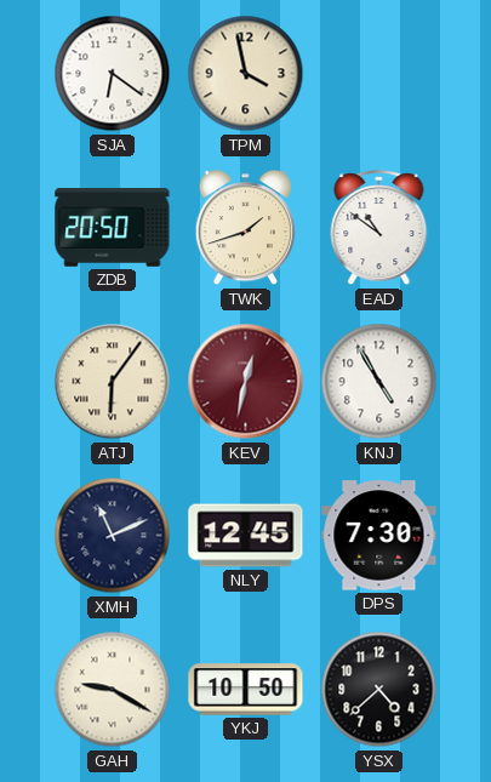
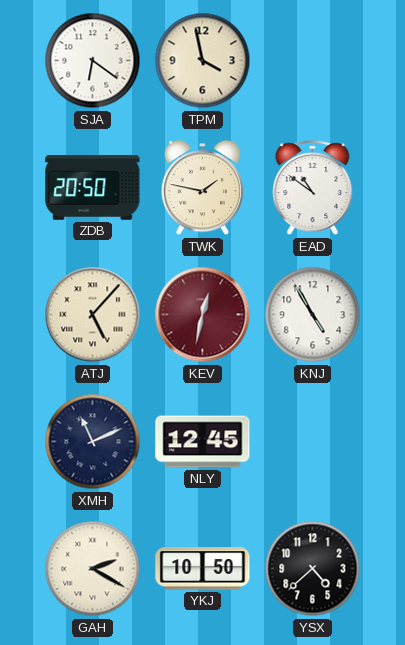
TWK: 1:42 -> 1:47
ATJ: 6:06 -> 5:07
DPS: 7:30 -> none
GAH: 9:20 -> 2:20
